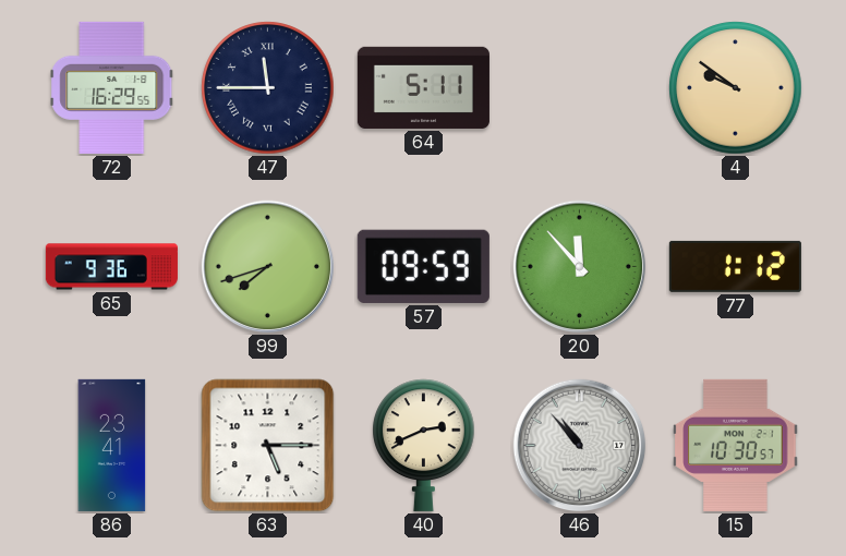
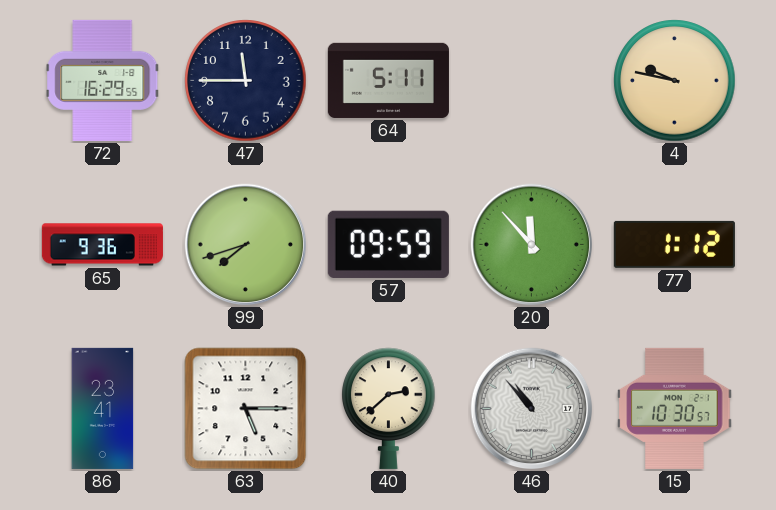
47 numerals: Roman -> Arabic
4: 9:51 -> 9:47
40: 2:41 -> 2:38
